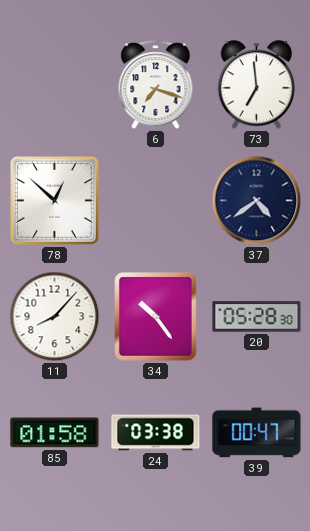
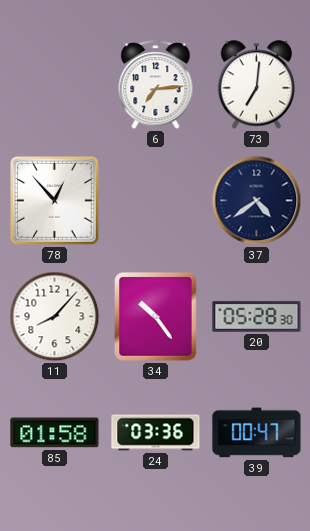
6: 7:18 -> 7:14
73: 6:59 -> 7:01
78: 12:52 -> 12:53
24: 03:38 -> 03:36
